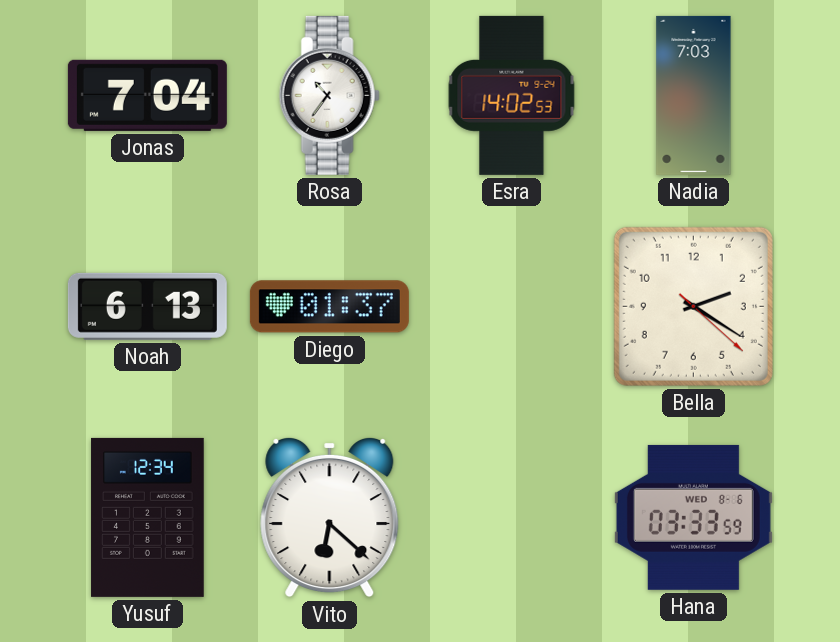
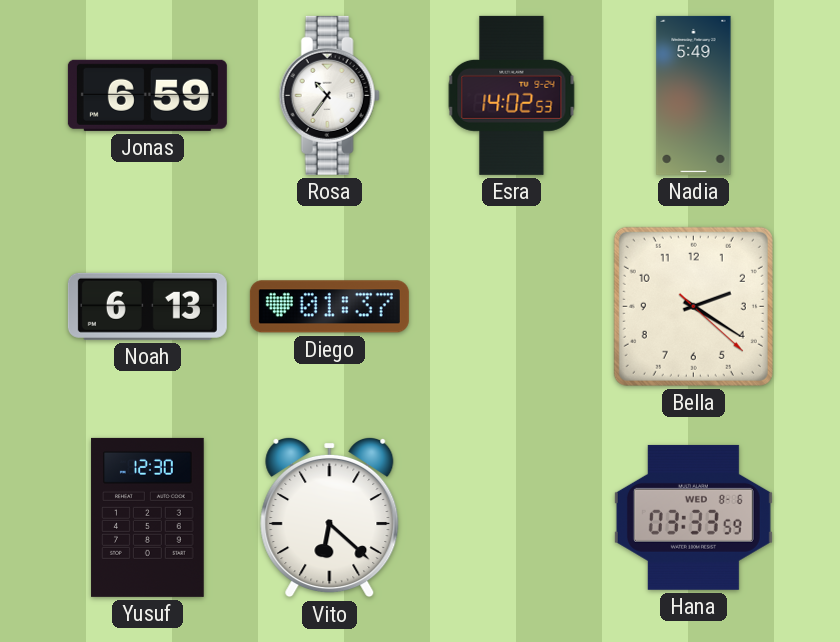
Jonas: 7:04 -> 6:59
Nadia: 7:03 -> 5:49
Yusuf: 12:34 -> 12:30
